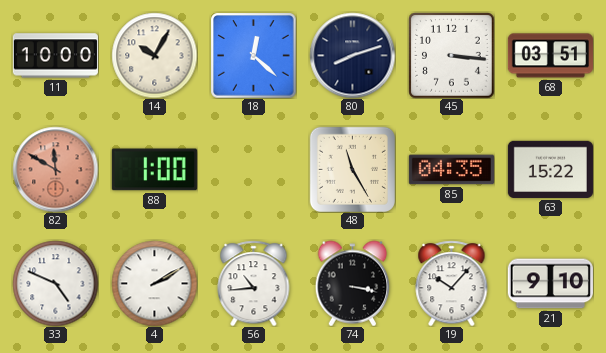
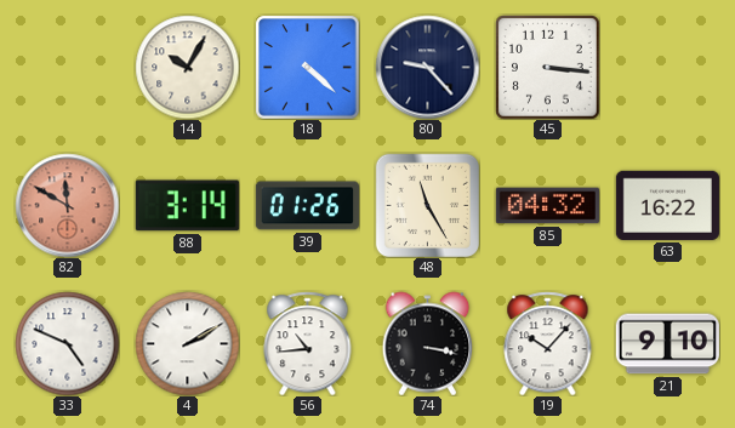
11: 10:00 -> none
18: 12:22 -> 4:22
80: 8:12 -> 9:23
68: 03:51 -> none
88: 1:00 -> 3:14
39: none -> 01:26
85: 04:35 -> 04:32
63: 15:22 -> 16:22
